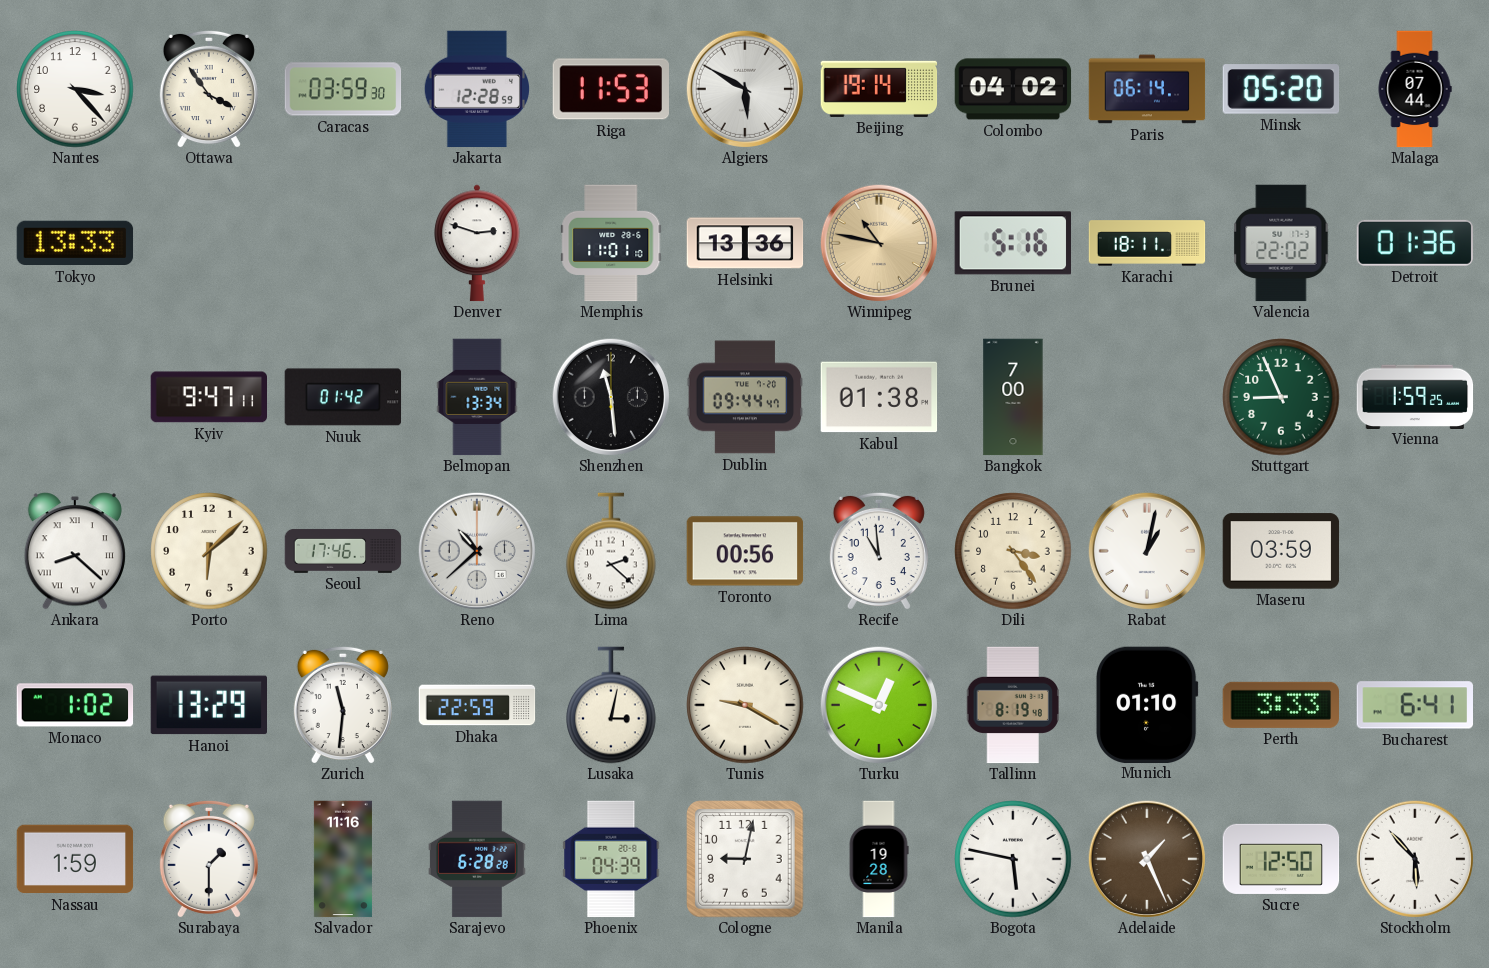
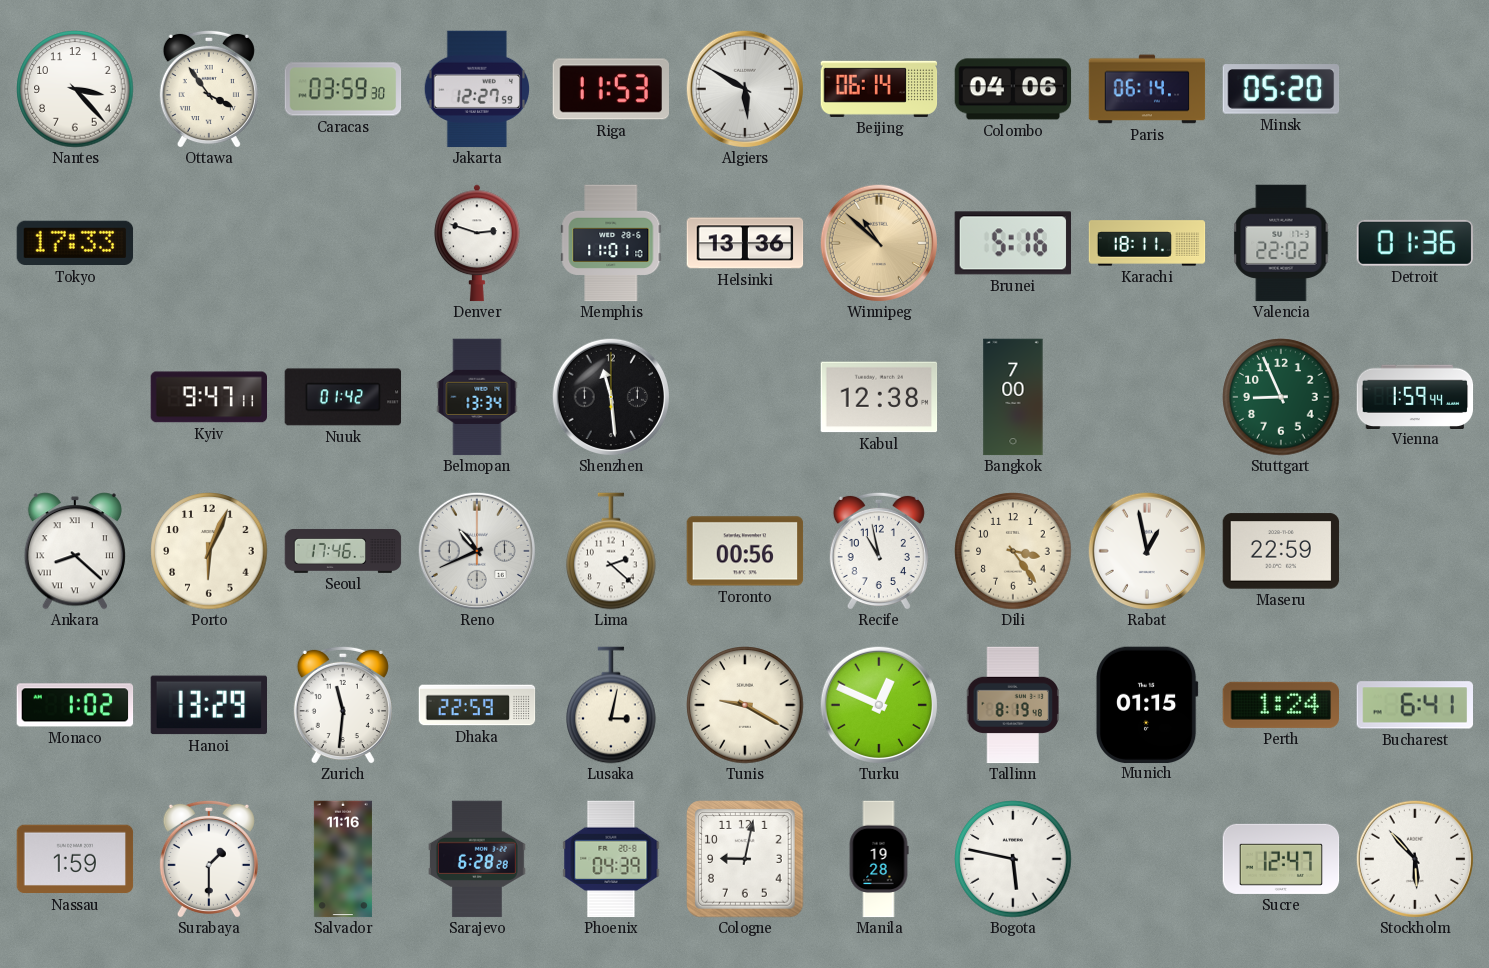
Jakarta: 12:28 -> 12:27
Beijing: 19:14 -> 06:14
Colombo: 04:02 -> 04:06
Malaga: 07:44 -> none
Tokyo: 13:33 -> 17:33
Winnipeg: 10:47 -> 10:52
Dublin: 09:44 -> none
Kabul: 01:38 -> 12:38
Vienna: 1:59:25 -> 1:59:44
Porto: 6:08 -> 6:04
Reno: 10:38 -> 10:41
Recife: 10:59 -> 10:58
Rabat: 1:02 -> 12:58
Maseru: 03:59 -> 22:59
Munich: 01:10 -> 01:15
Perth: 3:33 -> 1:24
Adelaide: 1:26 -> none
Sucre: 12:50 -> 12:47
